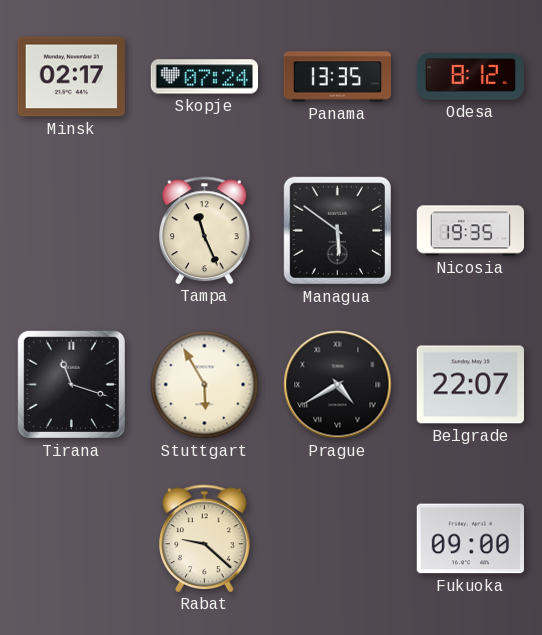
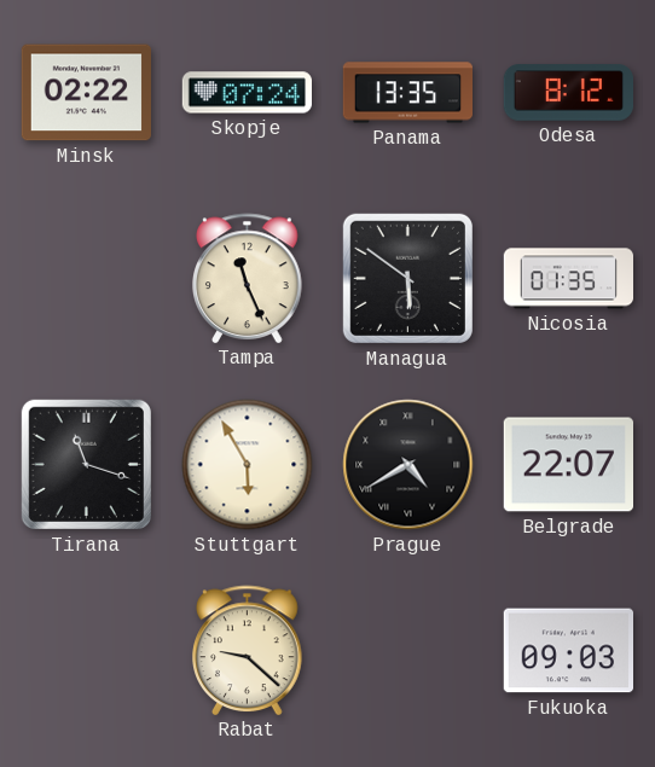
Minsk: 02:17 -> 02:22
Nicosia: 19:35 -> 01:35
Fukuoka: 09:00 -> 09:03
